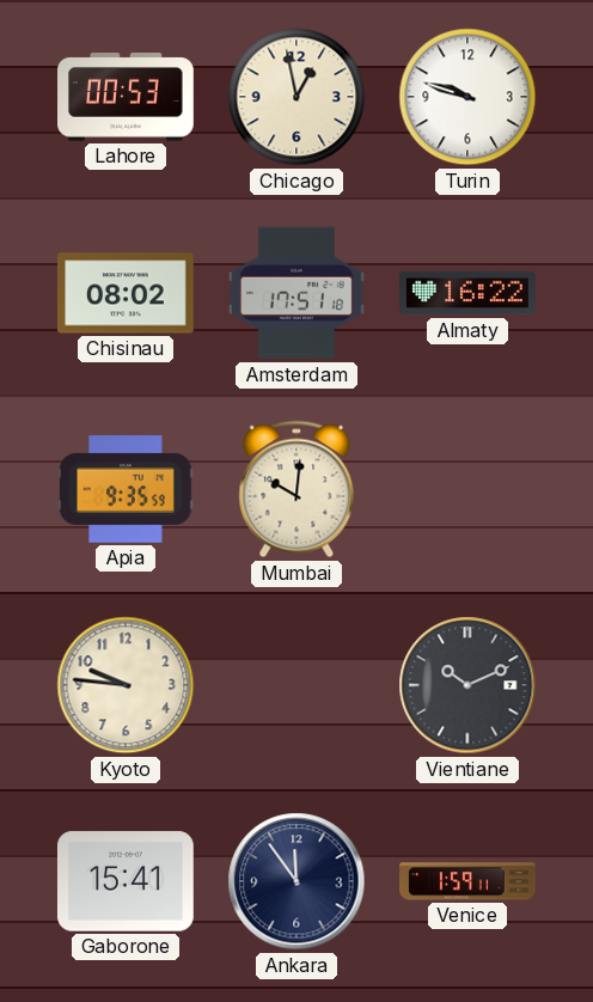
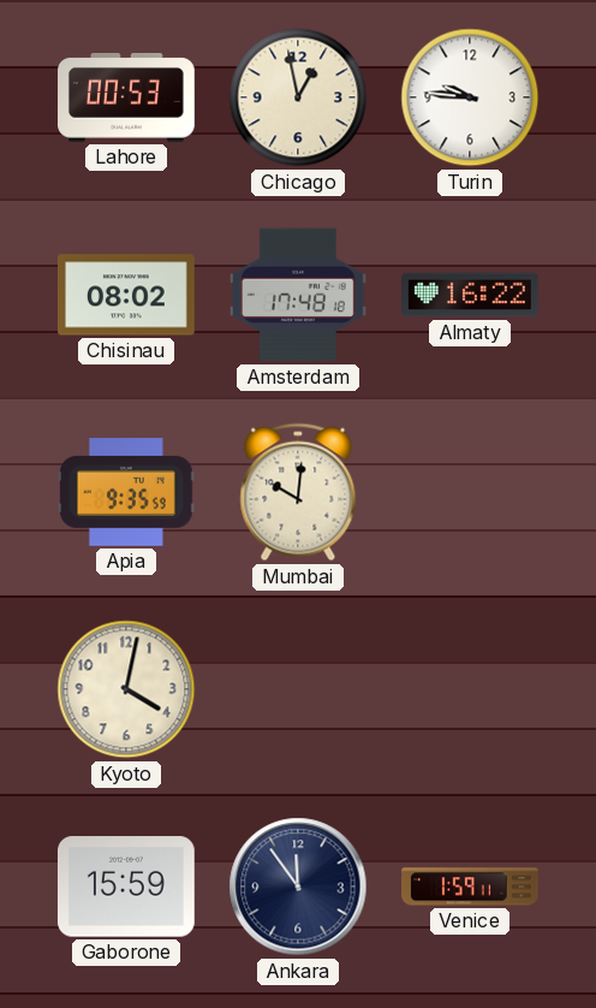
Turin: 9:48 -> 9:46
Amsterdam: 17:51 -> 17:48
Kyoto: 9:46 -> 4:02
Vientiane: 10:11 -> none
Gaborone: 15:41 -> 15:59
